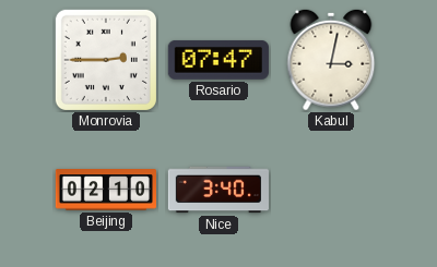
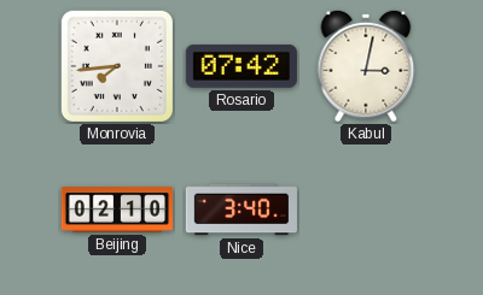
Monrovia: 2:45 -> 7:44
Rosario: 07:47 -> 07:42
